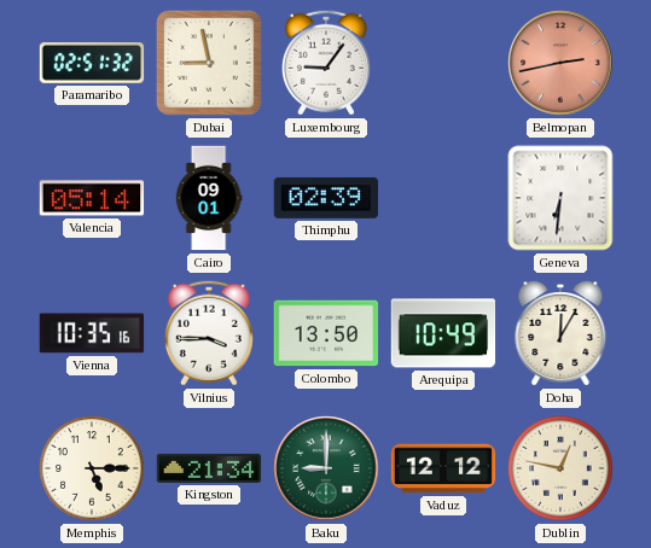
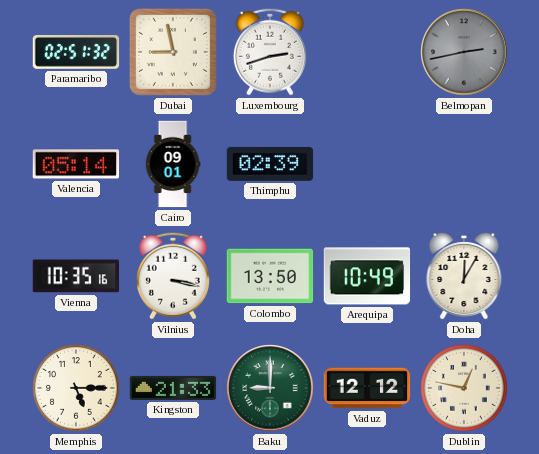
Luxembourg: 9:06 -> 2:42
Belmopan dial: salmon -> grey
Geneva: 6:31 -> none
Vilnius: 3:45 -> 3:17
Kingston: 21:34 -> 21:33
